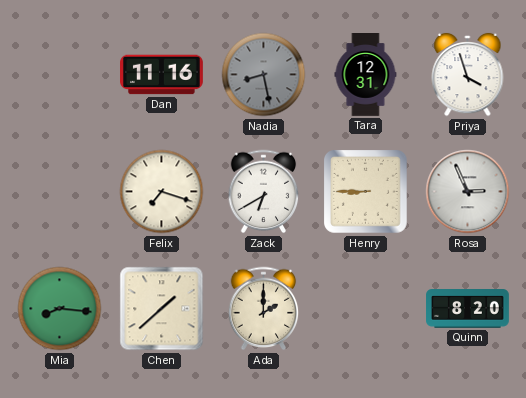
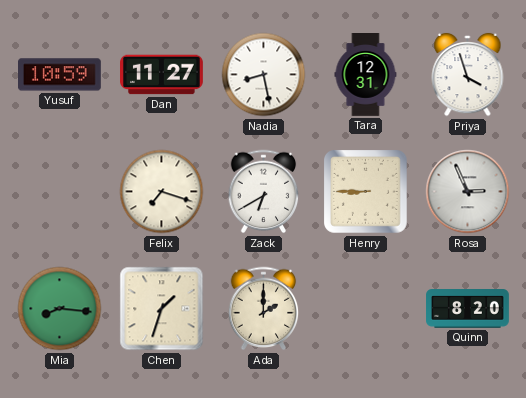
Yusuf: none -> 10:59
Dan: 11:16 -> 11:27
Nadia dial: grey -> white
Chen: 1:38 -> 1:33
